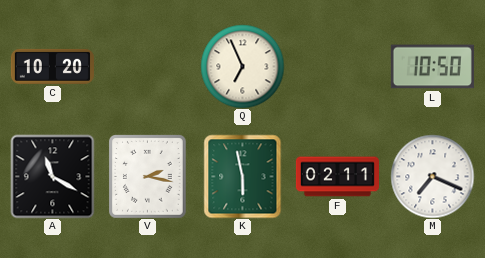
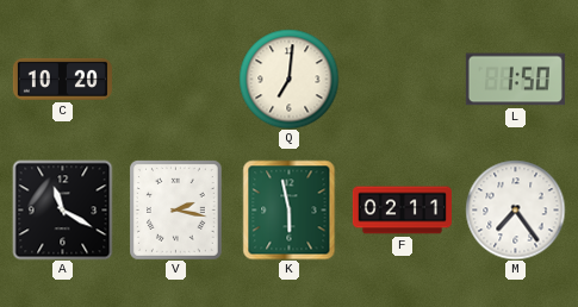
Q: 6:56 -> 7:01
L: 10:50 -> 1:50
M: 7:19 -> 7:24
